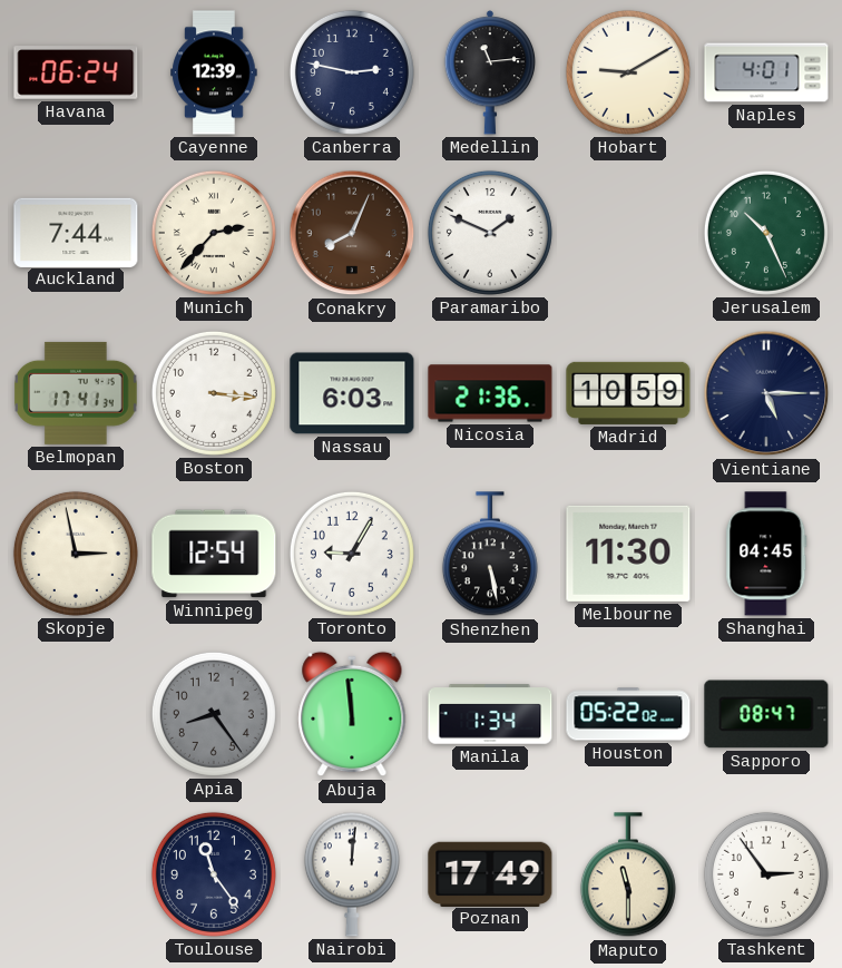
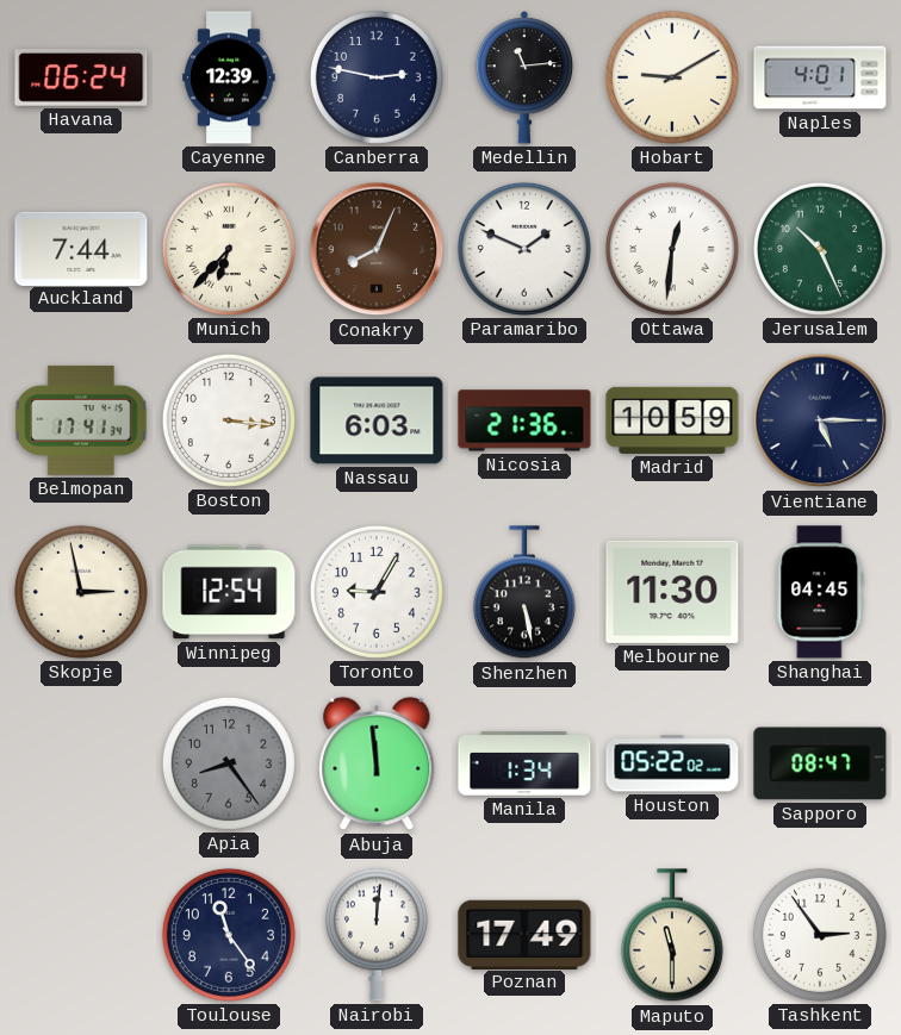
Munich: 2:37 -> 6:37
Ottawa: none -> 12:31
